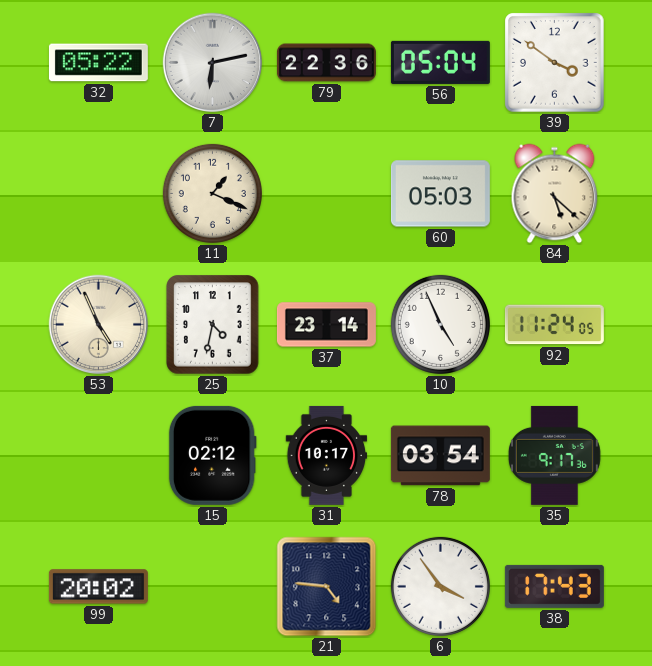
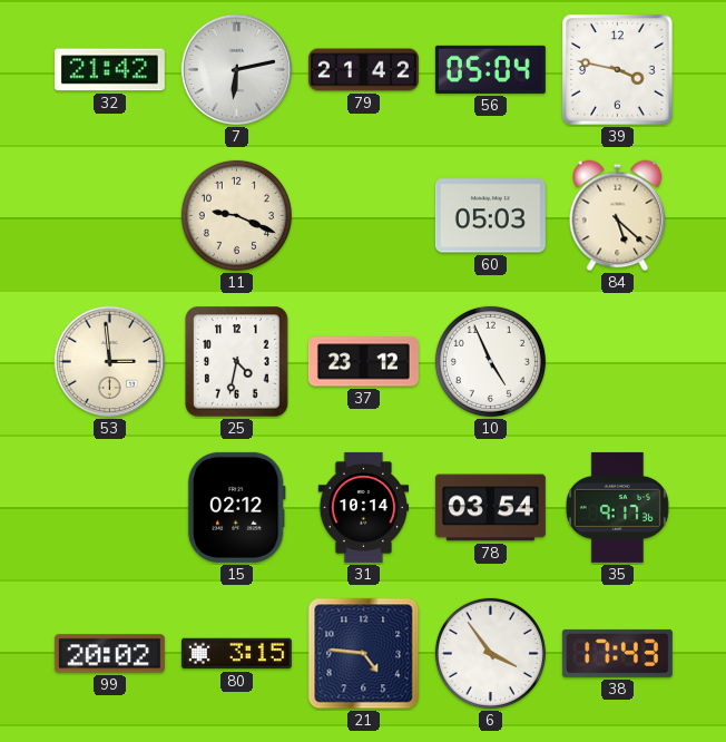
32: 05:22 -> 21:42
79: 22:36 -> 21:42
39: 3:51 -> 3:47
11: 1:19 -> 9:19
53: 4:56 -> 2:59
37: 23:14 -> 23:12
92: 11:24 -> none
31: 10:17 -> 10:14
80: none -> 3:15
